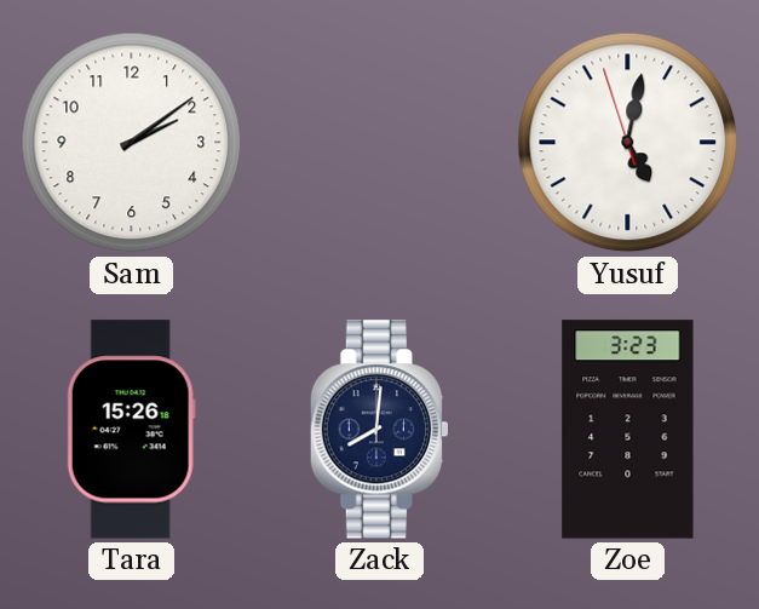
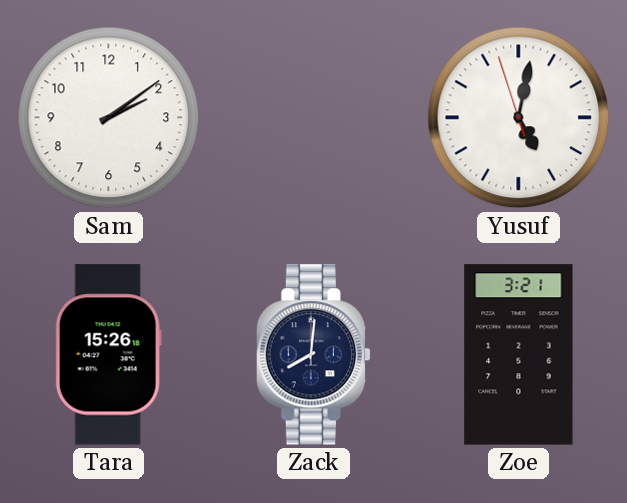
Zoe: 3:23 -> 3:21
